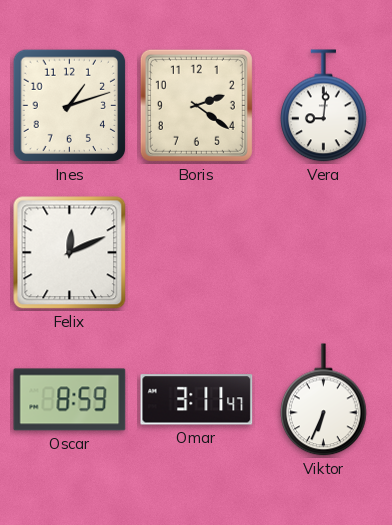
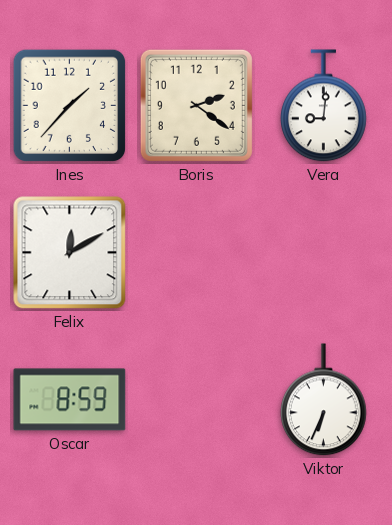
Ines: 1:12 -> 1:37
Felix: 12:11 -> 12:10
Omar: 3:11 -> none
